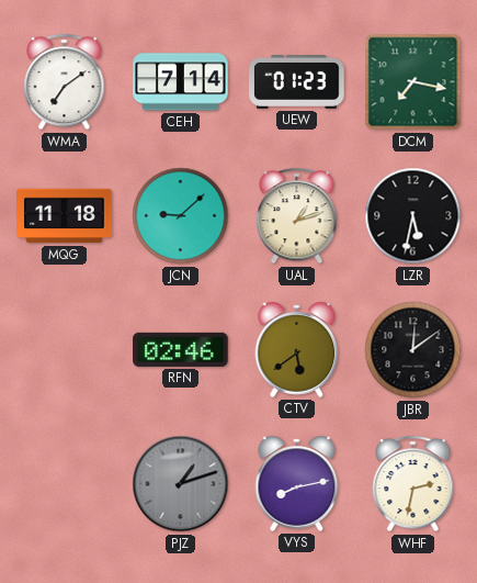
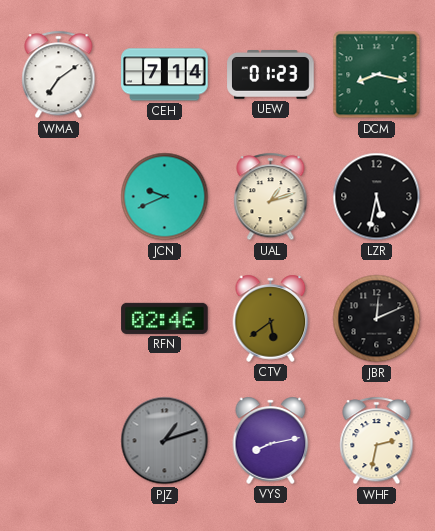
DCM: 7:17 -> 8:17
MQG: 11:18 -> none
JCN: 9:08 -> 9:41
JBR: 12:09 -> 12:11
